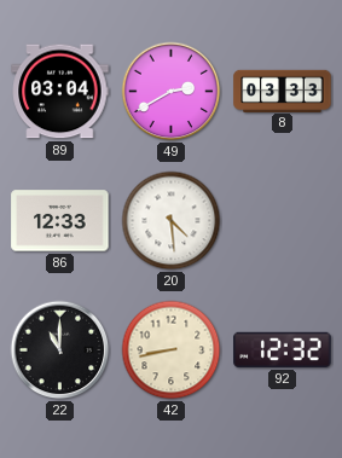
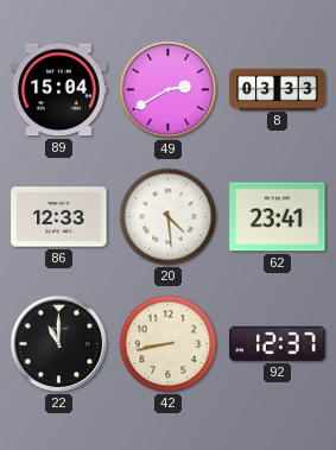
89: 03:04 -> 15:04
62: none -> 23:41
92: 12:32 -> 12:37
